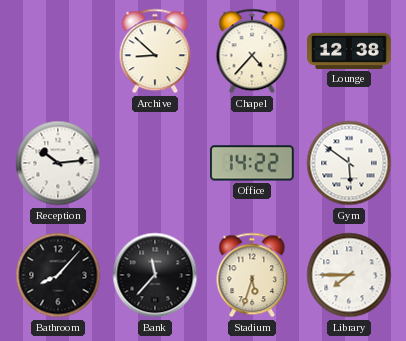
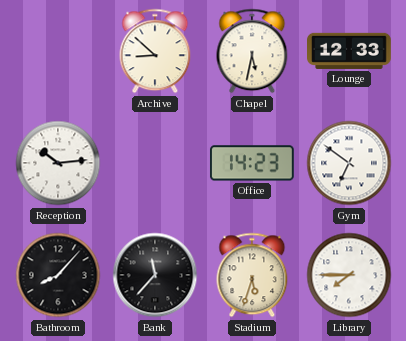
Chapel: 4:37 -> 5:32
Lounge: 12:38 -> 12:33
Office: 14:22 -> 14:23
Gym: 5:51 -> 6:51
